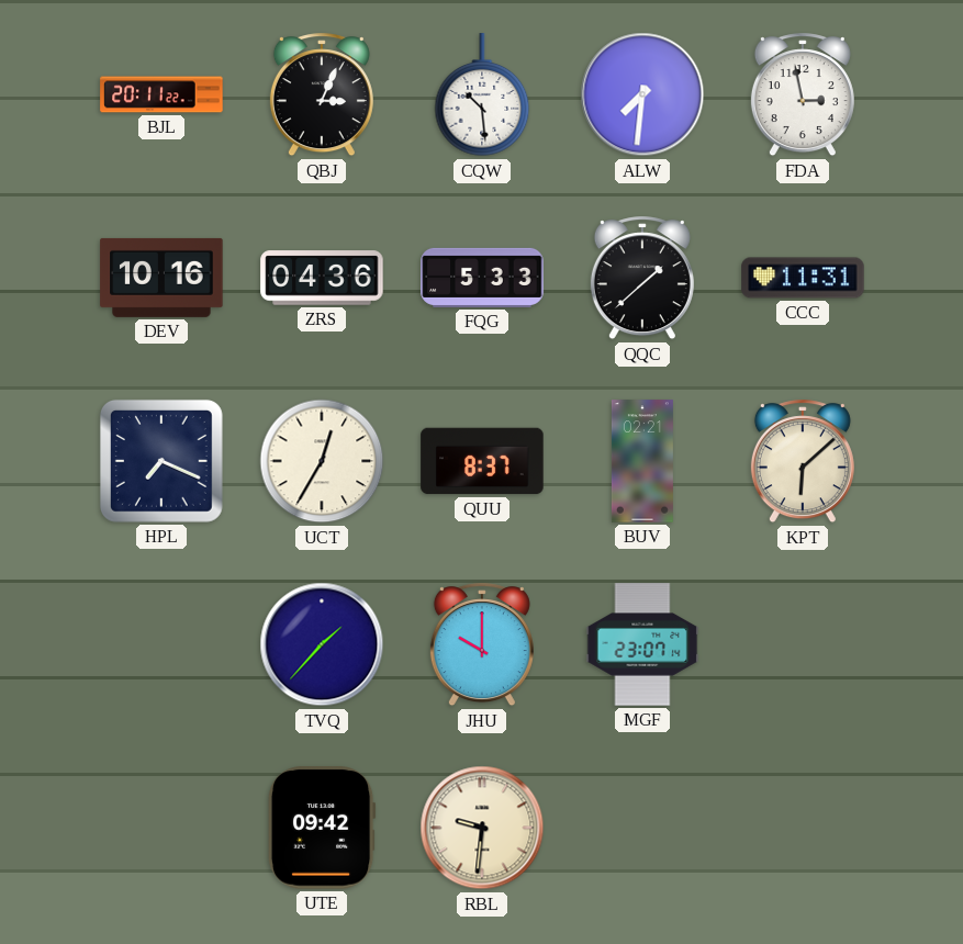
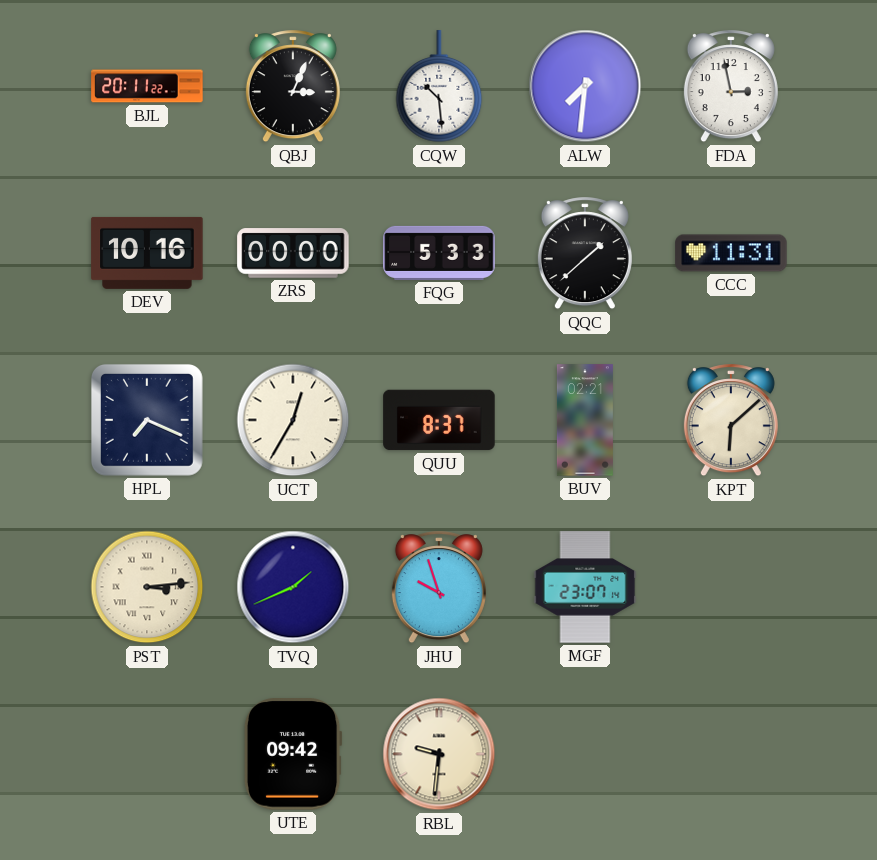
ZRS: 04:36 -> 00:00
PST: none -> 3:14
TVQ: 1:37 -> 1:41
JHU: 10:00 -> 9:57
